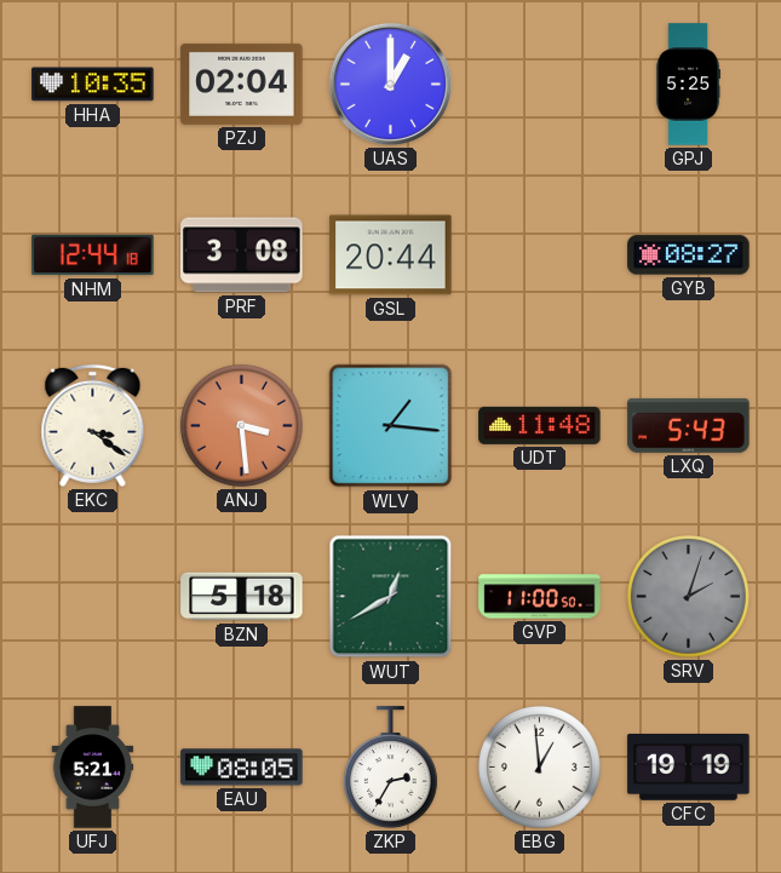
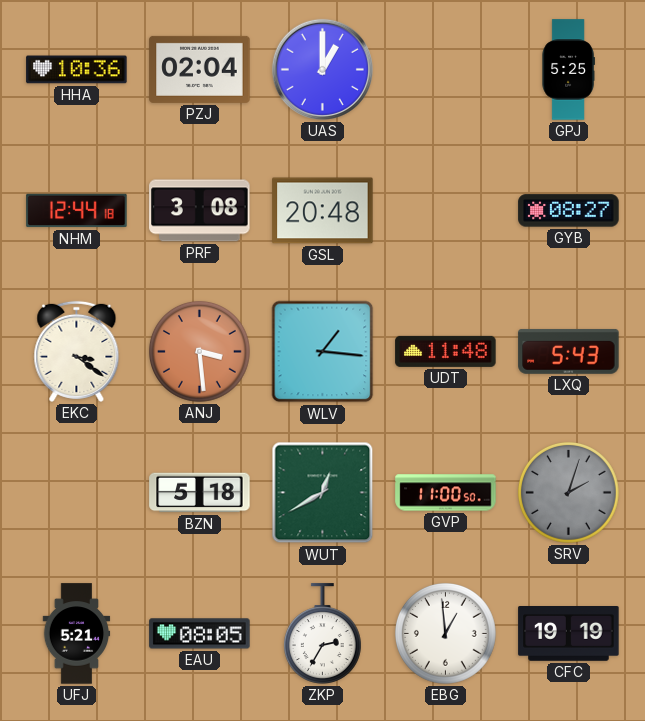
HHA: 10:35 -> 10:36
GSL: 20:44 -> 20:48
